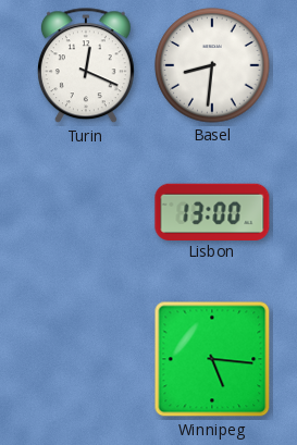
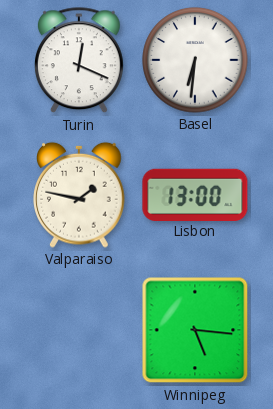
Basel: 8:31 -> 6:31
Valparaiso: none -> 1:47
